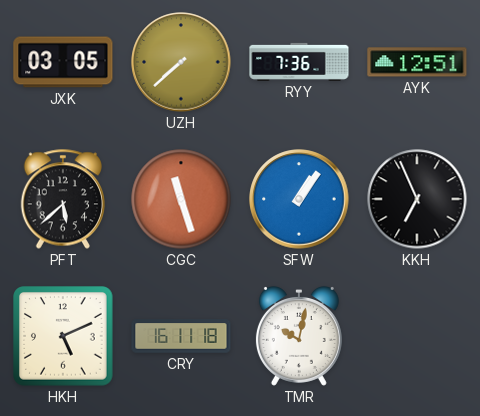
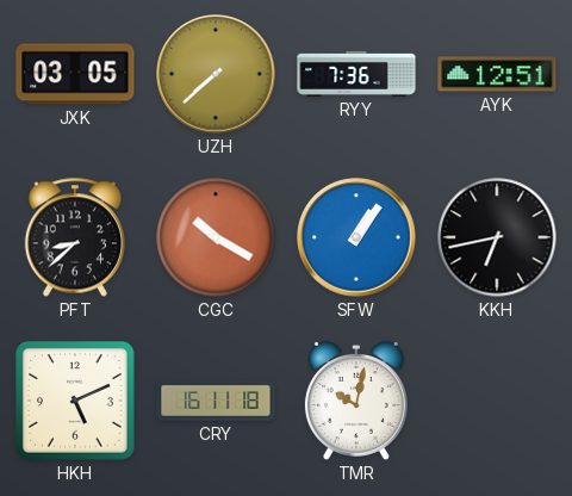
PFT: 5:38 -> 8:38
CGC: 11:27 -> 10:20
KKH: 6:56 -> 6:43
